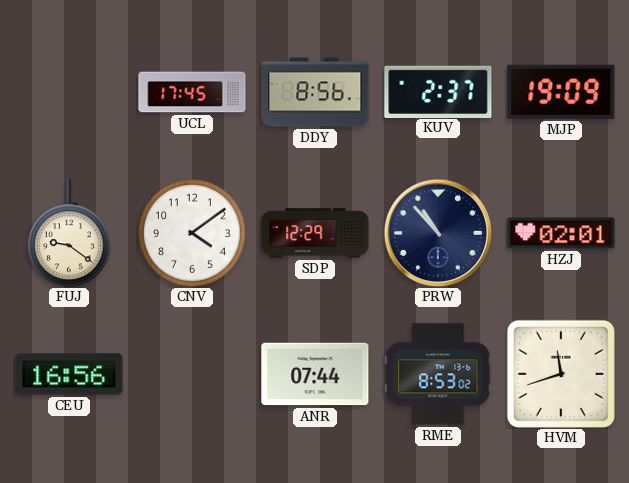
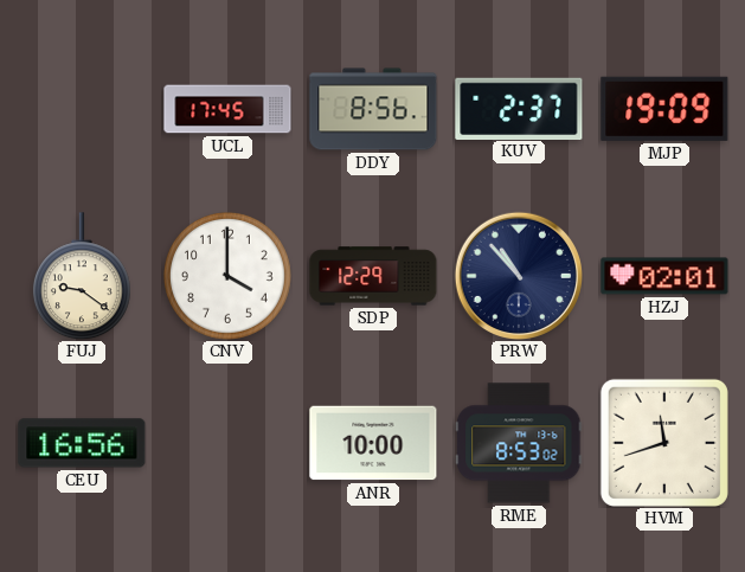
CNV: 4:09 -> 4:00
ANR: 07:44 -> 10:00
